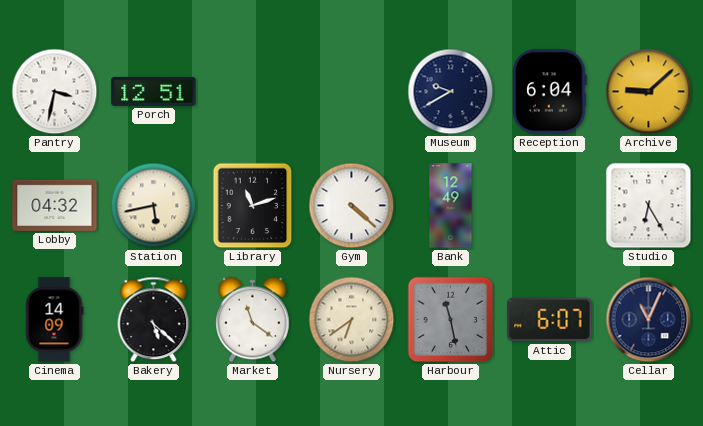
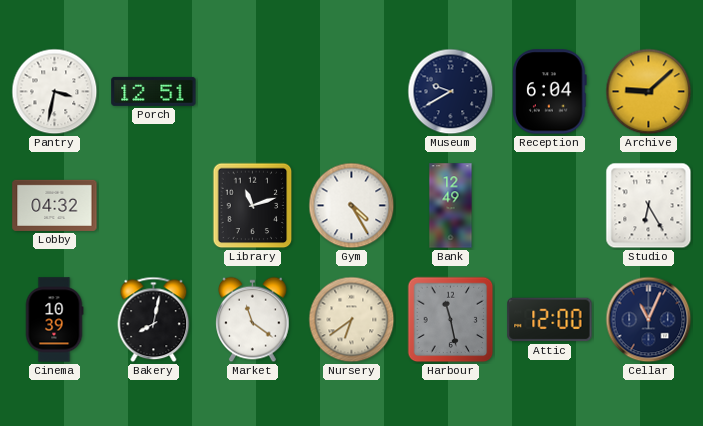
Station: 5:43 -> none
Gym: 4:22 -> 4:25
Cinema: 14:09 -> 10:39
Bakery: 5:22 -> 8:02
Attic: 6:07 -> 12:00
